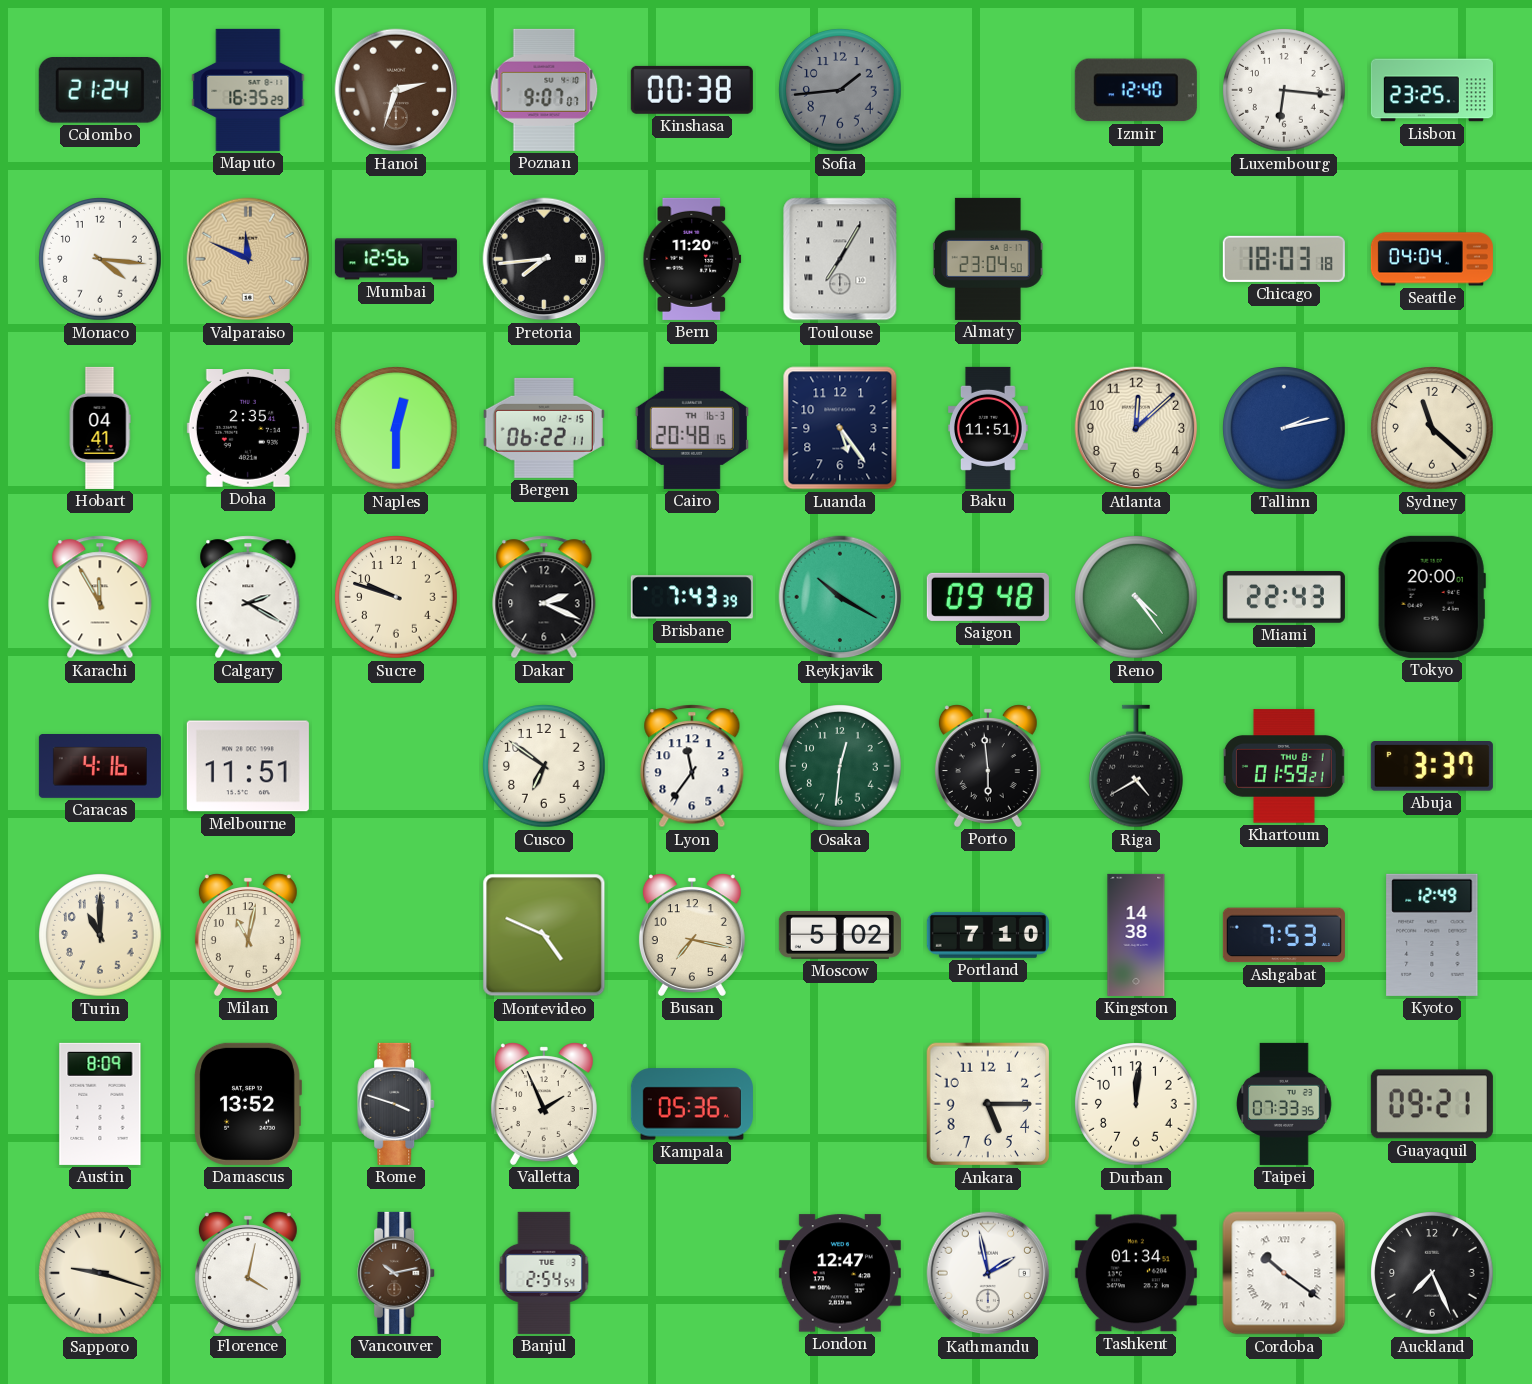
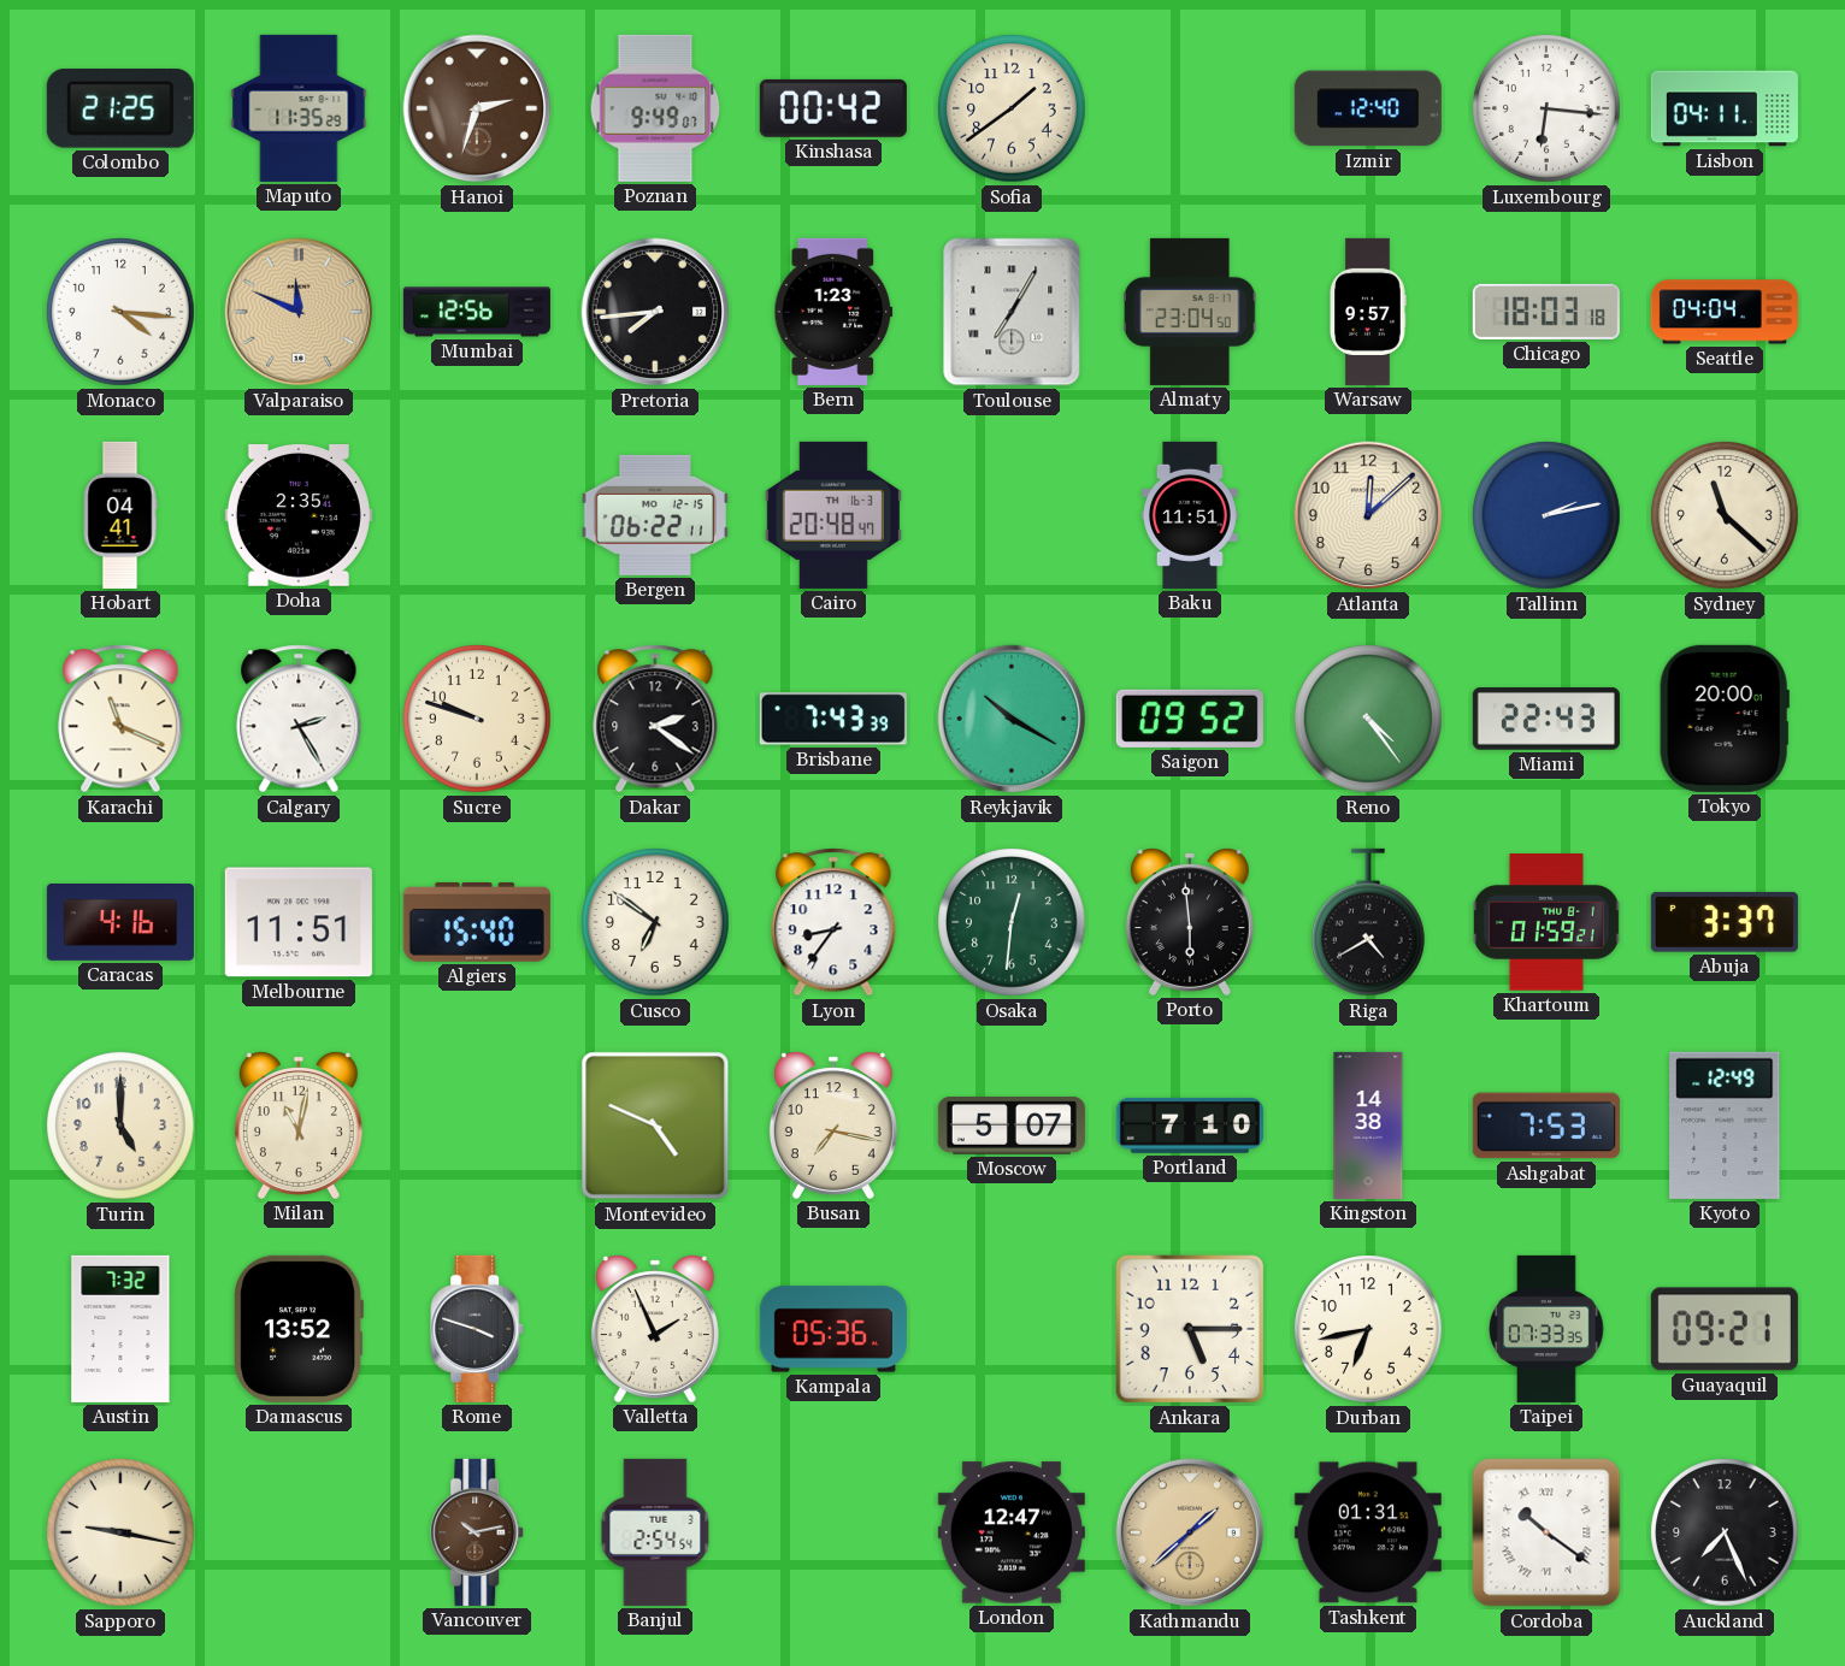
Colombo: 21:24 -> 21:25
Maputo: 16:35 -> 11:35
Poznan: 9:07 -> 9:49
Kinshasa: 00:38 -> 00:42
Sofia: 1:44 -> 1:39
Sofia dial: grey -> cream
Lisbon: 23:25 -> 04:11
Bern: 11:20 -> 1:23
Warsaw: none -> 9:57
Naples: 12:30 -> none
Cairo: 20:48:15 -> 20:48:47
Luanda: 5:24 -> none
Karachi: 11:55 -> 11:19
Calgary: 2:20 -> 2:25
Dakar: 2:19 -> 2:21
Saigon: 09:48 -> 09:52
Algiers: none -> 15:40
Lyon: 11:36 -> 8:36
Turin: 11:00 -> 5:00
Moscow: 5:02 -> 5:07
Austin: 8:09 -> 7:32
Durban: 12:01 -> 6:43
Sapporo: 9:18 -> 9:17
Florence: 4:02 -> none
Kathmandu: 1:58 -> 1:38
Kathmandu dial: white -> champagne
Tashkent: 01:34 -> 01:31
